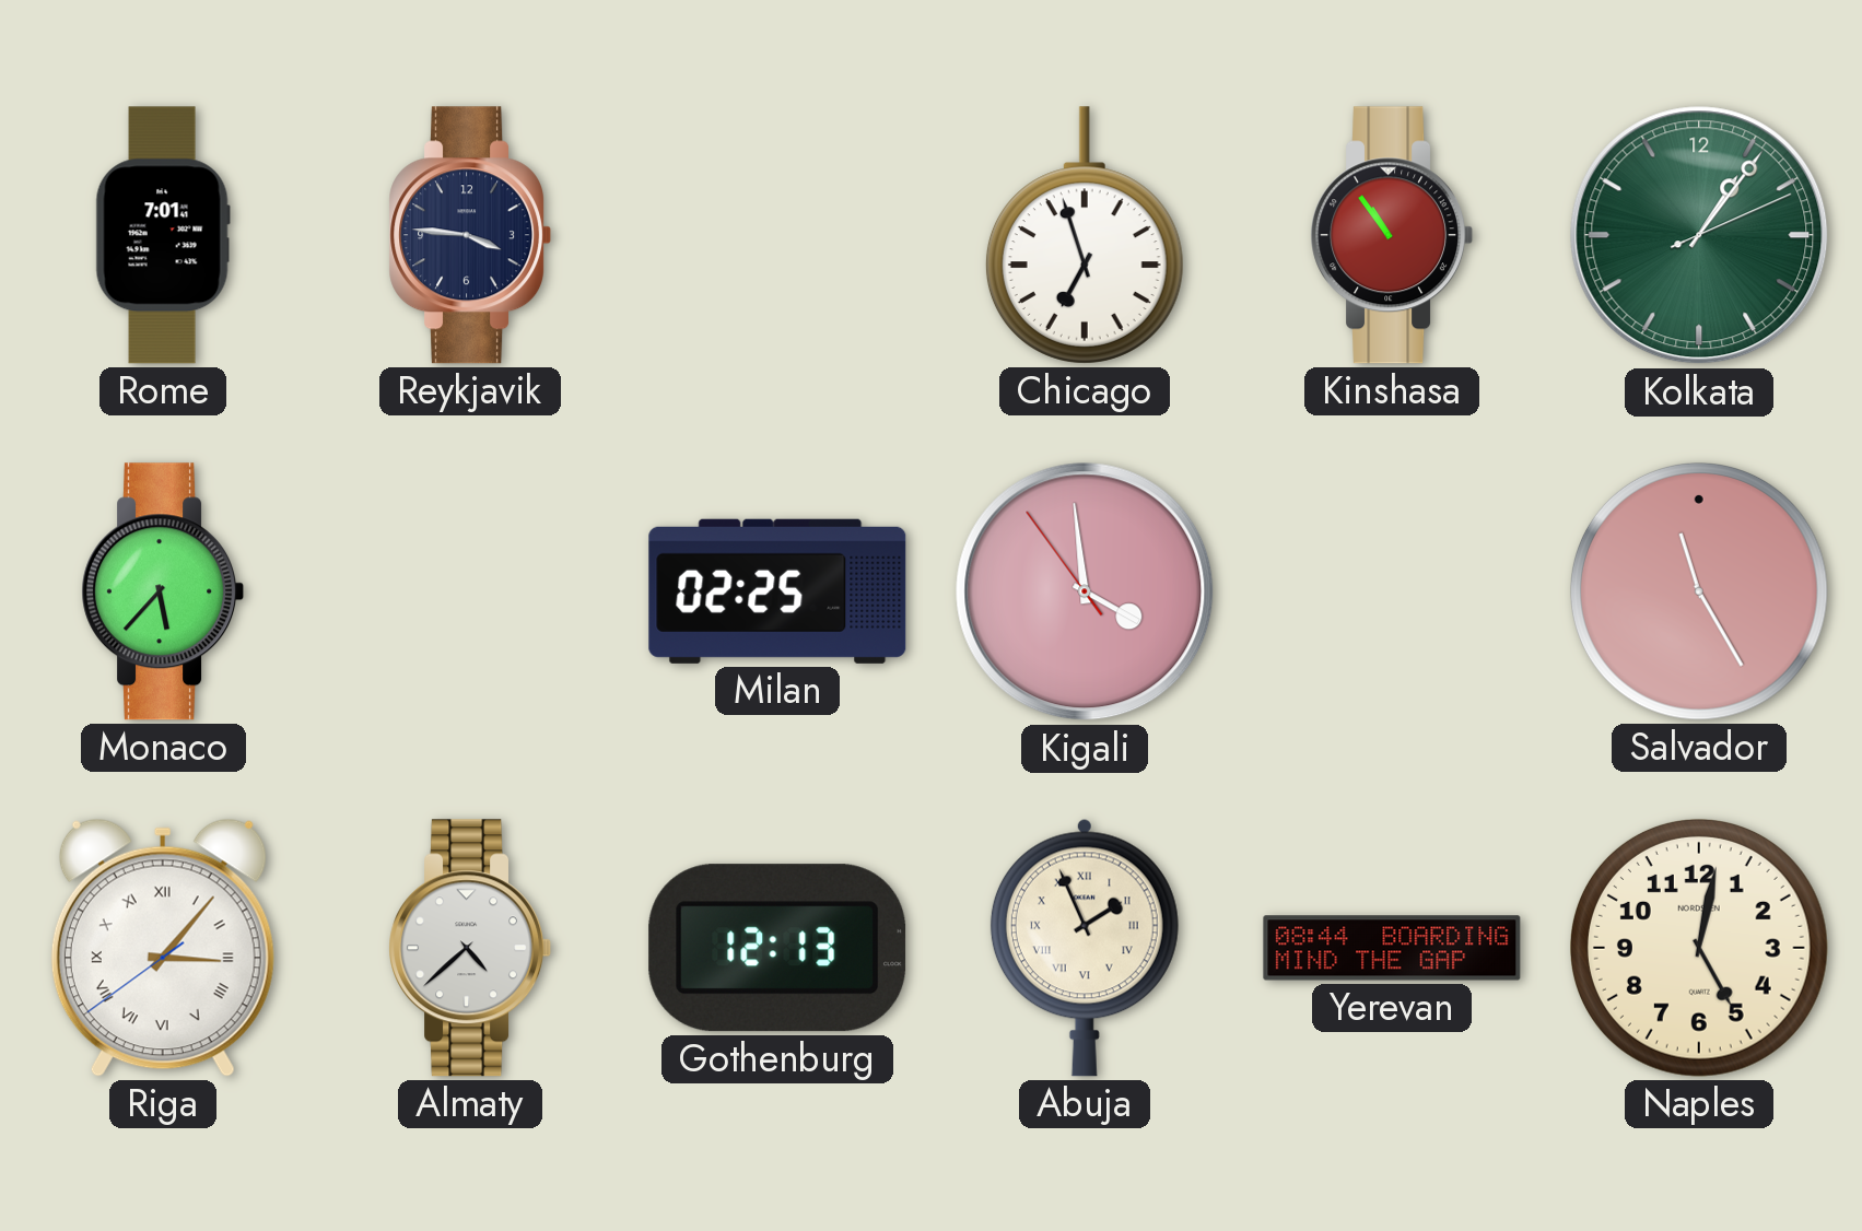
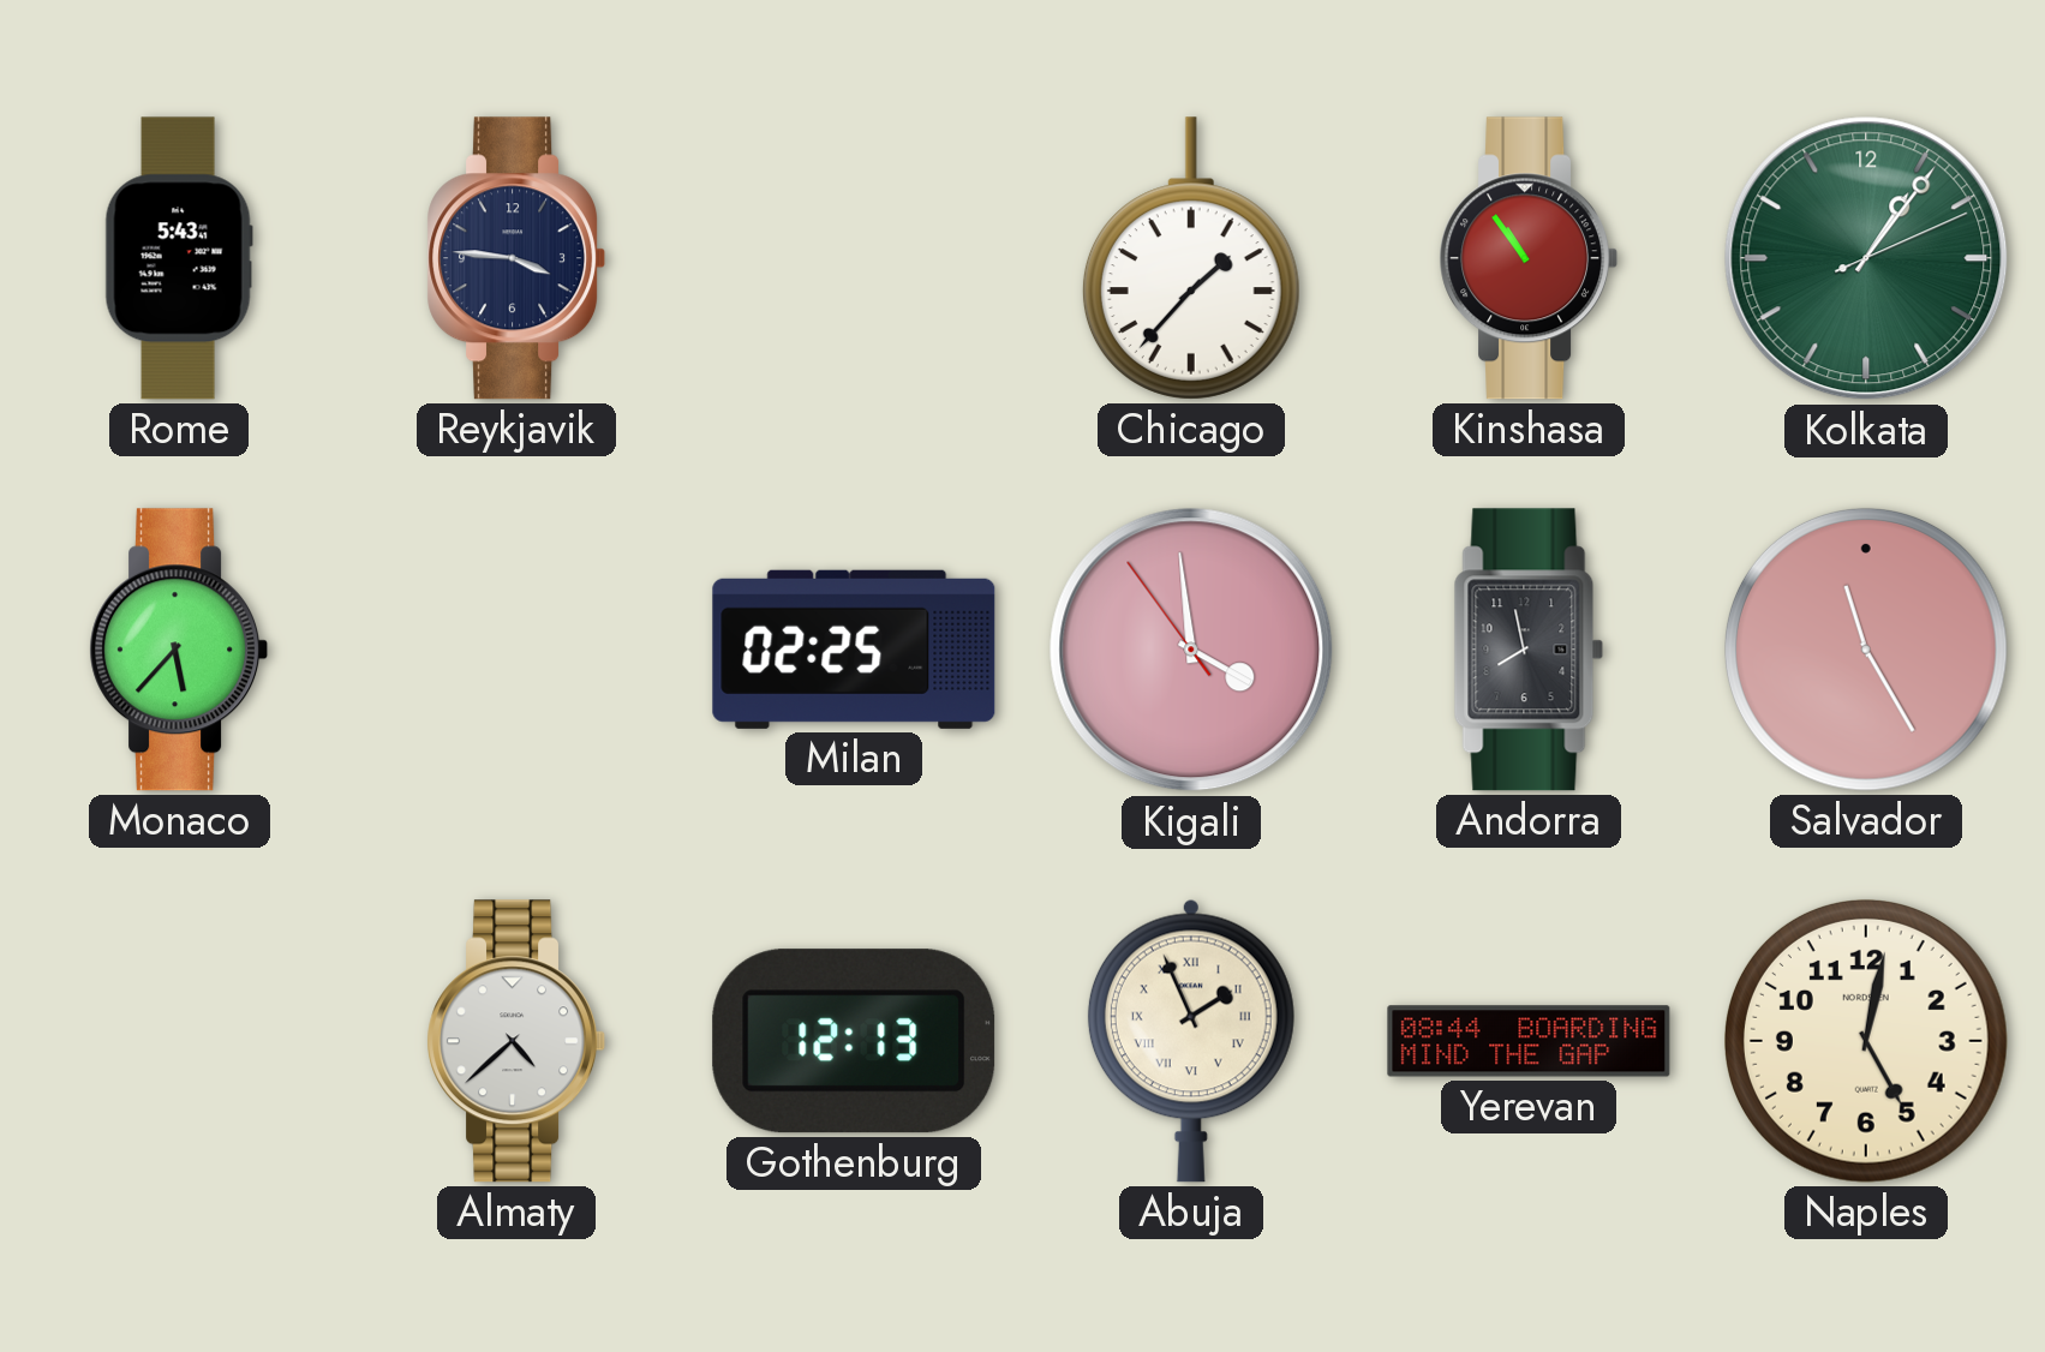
Rome: 7:01 -> 5:43
Chicago: 6:57 -> 1:37
Andorra: none -> 7:58
Riga: 3:06 -> none
